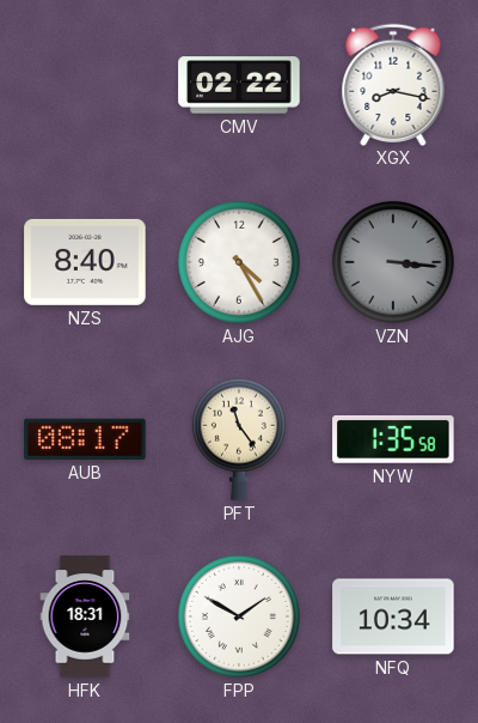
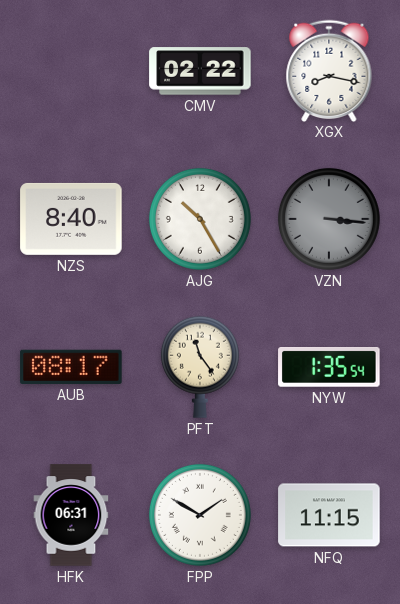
AJG: 4:25 -> 10:25
NYW: 1:35:58 -> 1:35:54
HFK: 18:31 -> 06:31
NFQ: 10:34 -> 11:15
